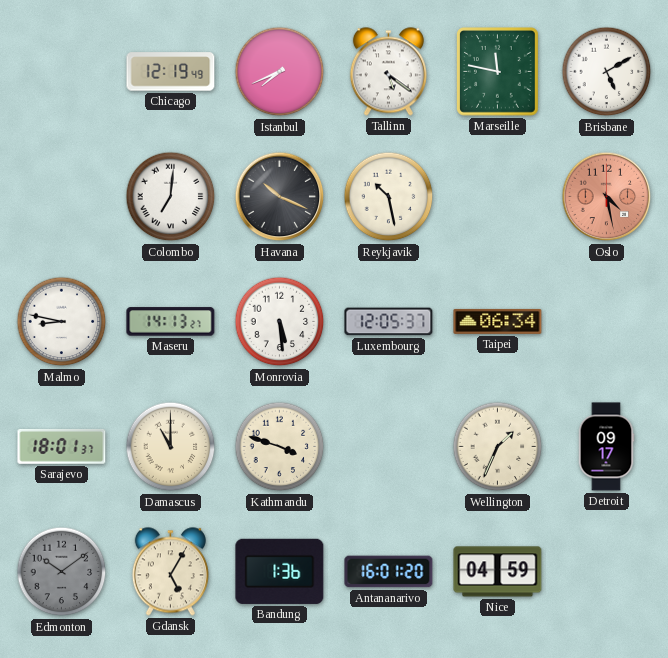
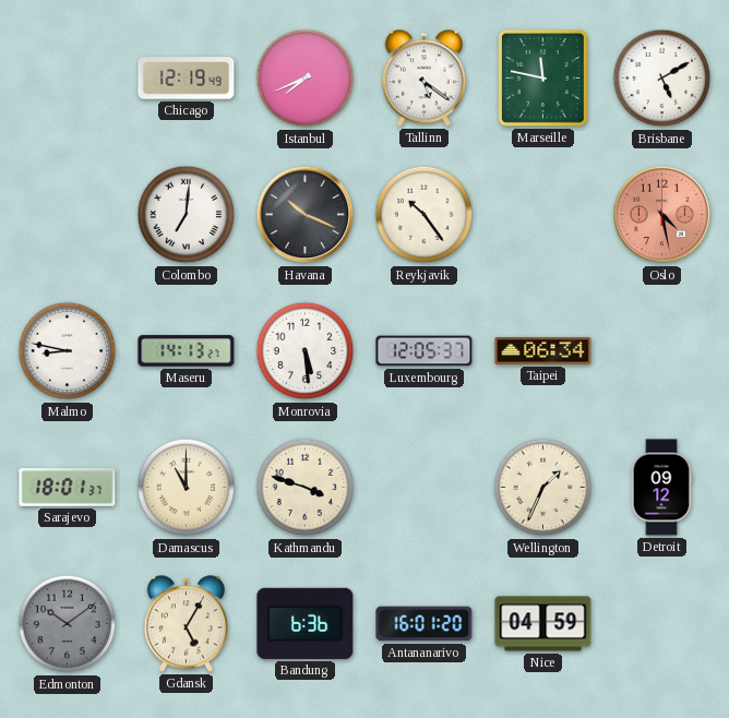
Reykjavik: 10:28 -> 10:24
Detroit: 09:17 -> 09:12
Bandung: 1:36 -> 6:36
